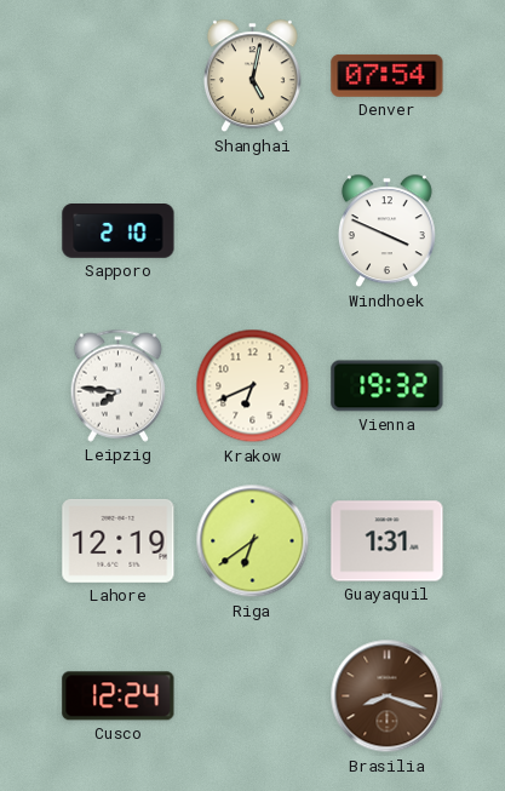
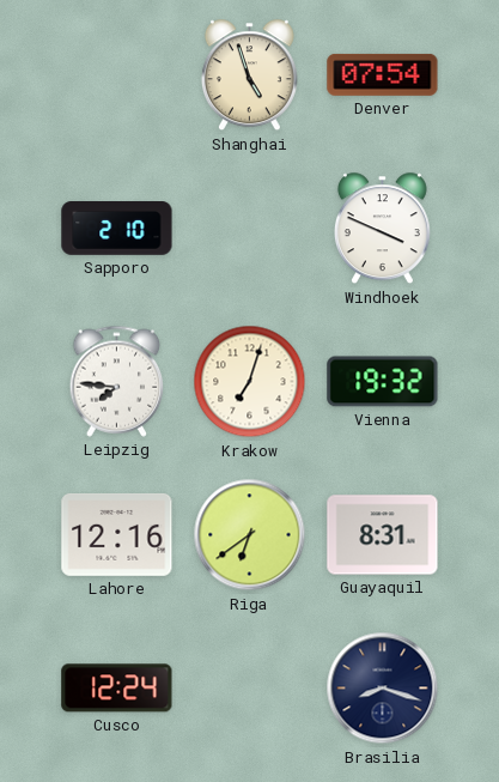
Shanghai: 5:02 -> 4:57
Krakow: 6:41 -> 7:03
Lahore: 12:19 -> 12:16
Guayaquil: 1:31 -> 8:31
Brasilia dial: brown -> navy
